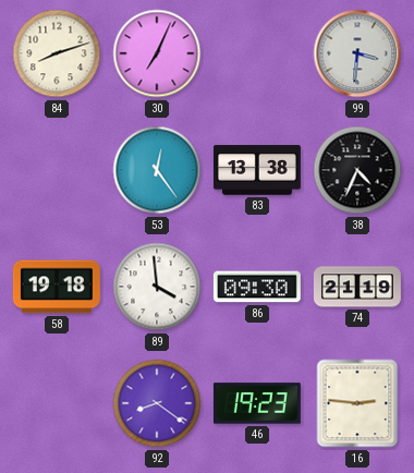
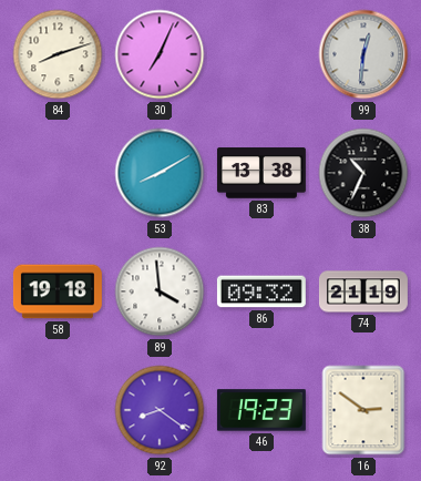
99: 3:31 -> 12:31
53: 12:24 -> 8:10
38: 4:34 -> 10:34
86: 09:30 -> 09:32
16: 2:46 -> 2:51
